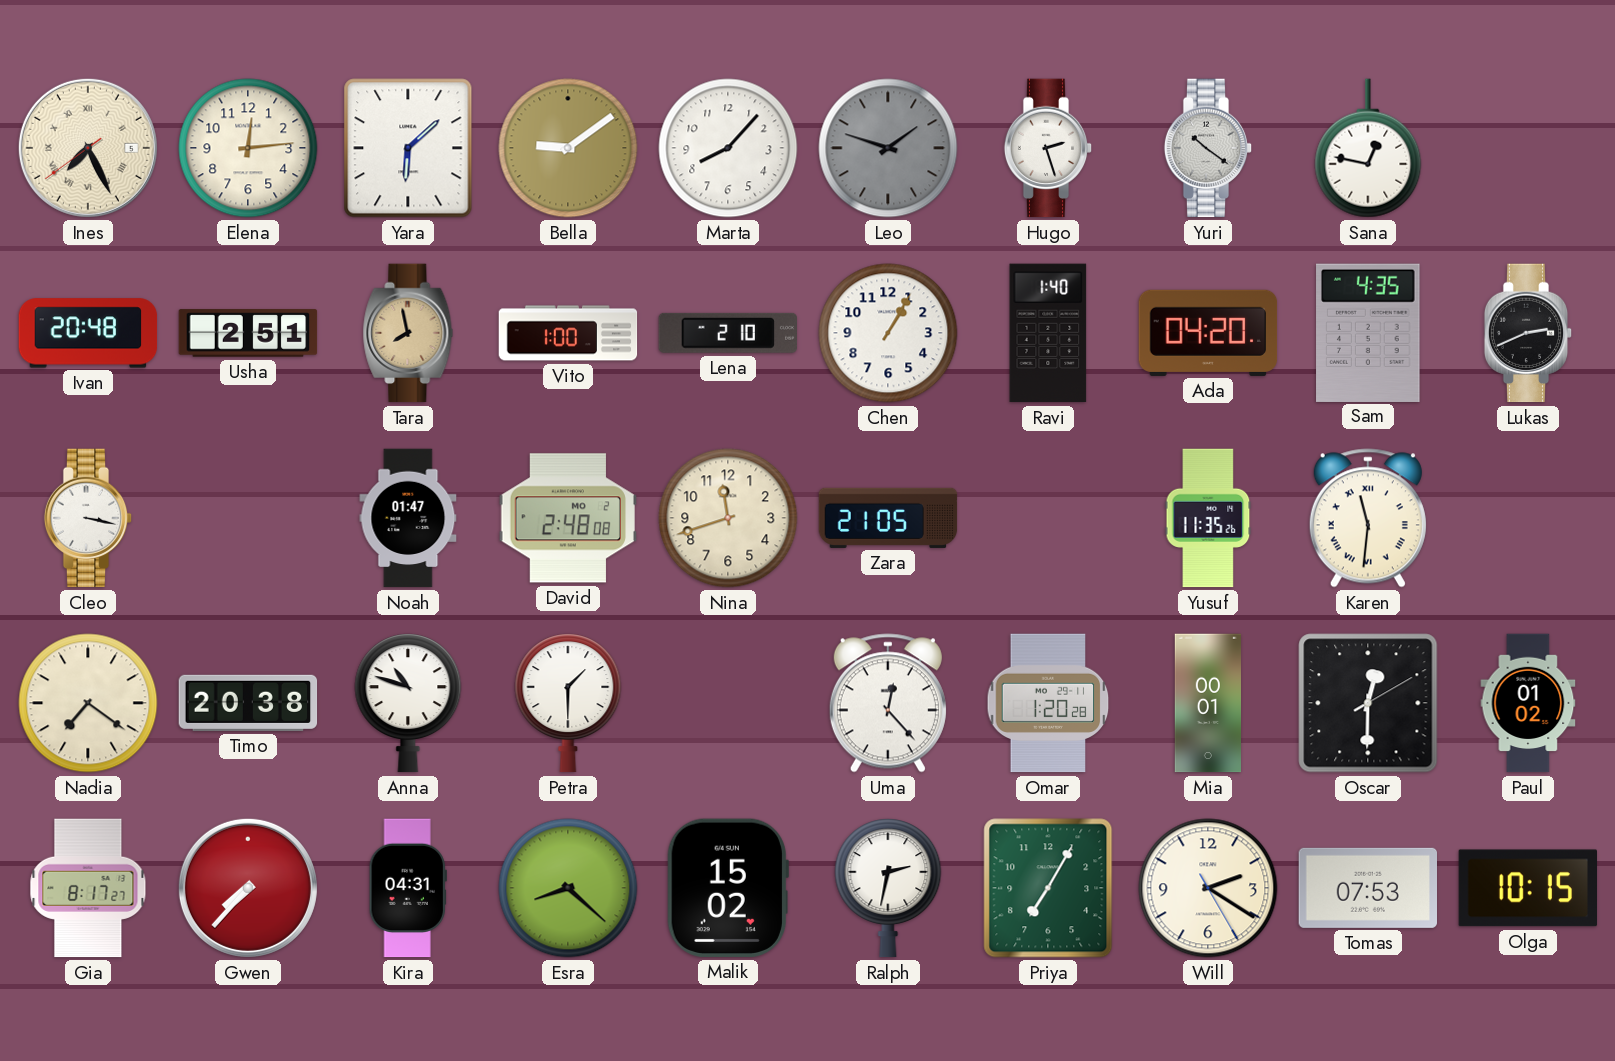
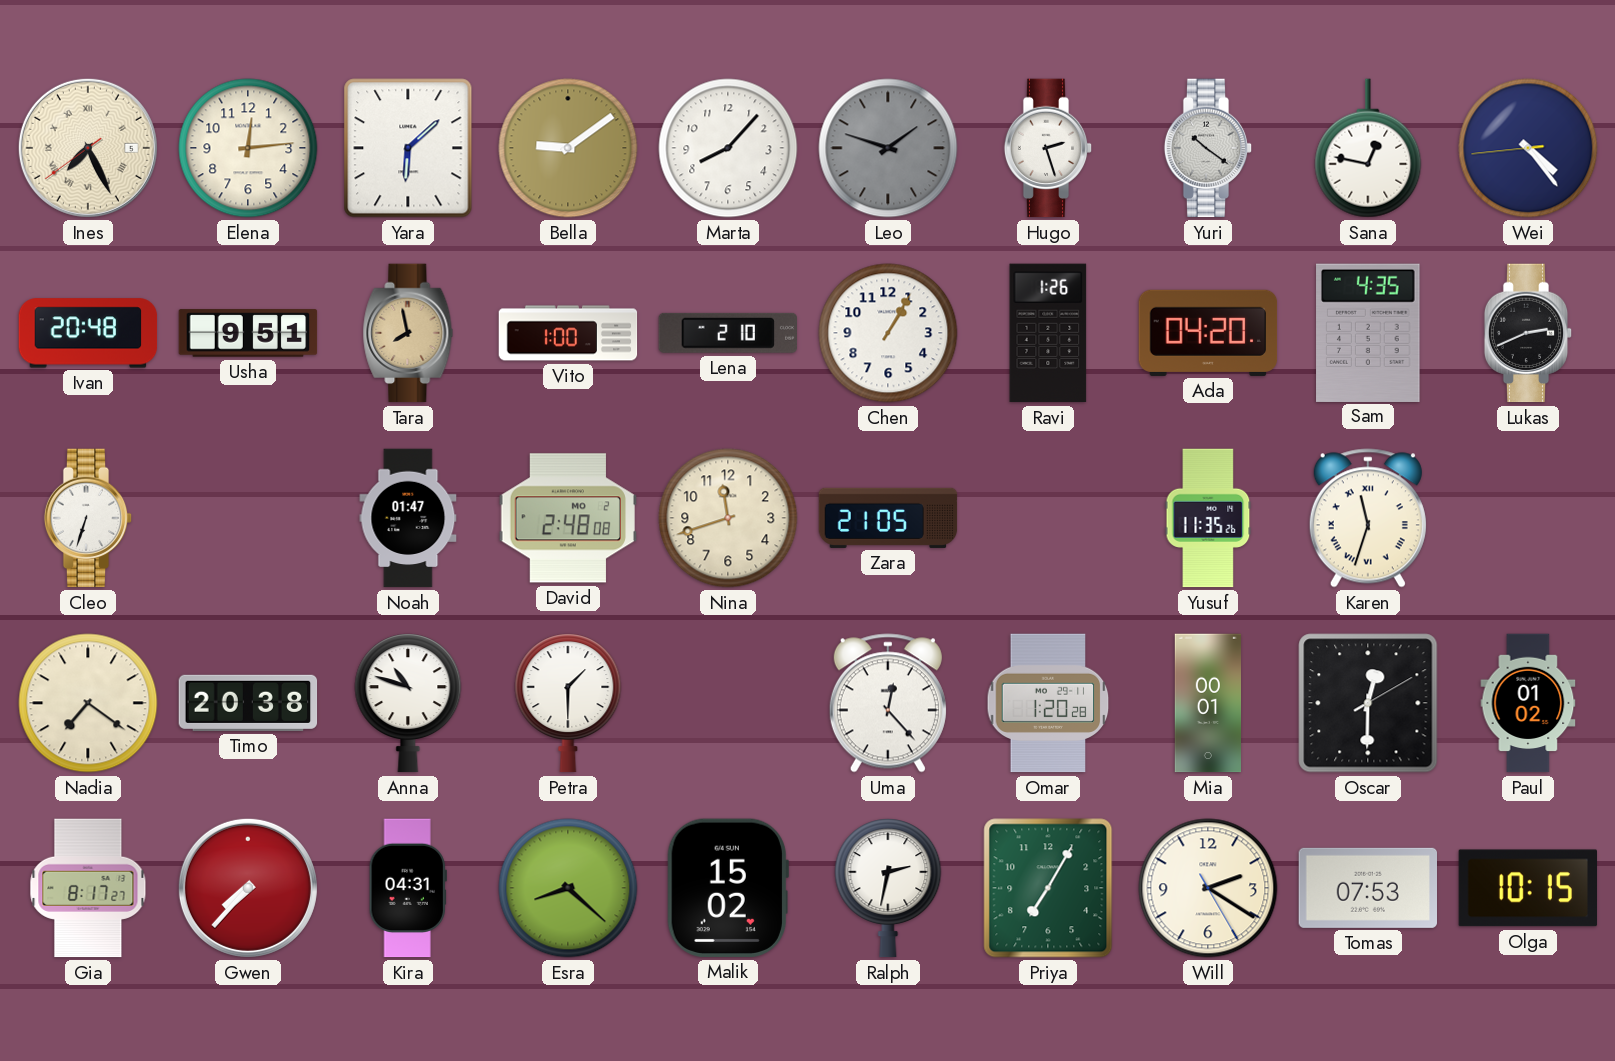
Wei: none -> 4:23
Usha: 2:51 -> 9:51
Ravi: 1:40 -> 1:26
Cleo: 3:17 -> 6:33
Karen: 11:31 -> 11:33
